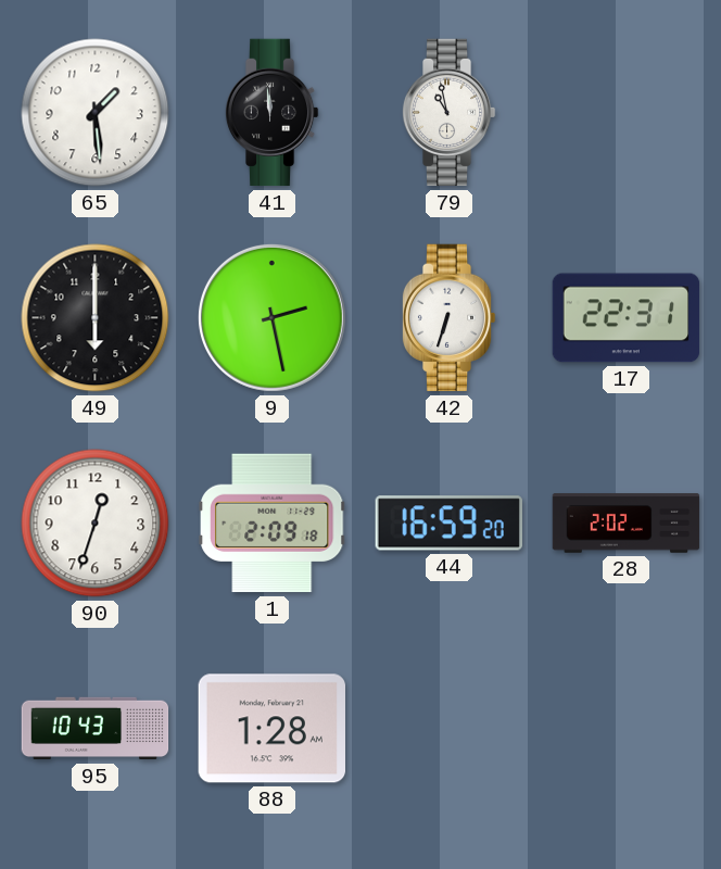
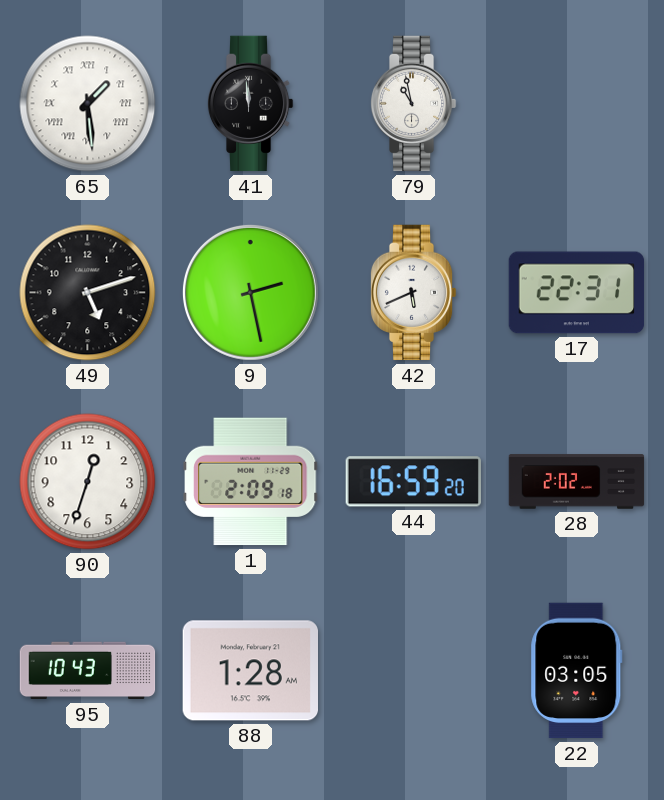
65 numerals: Arabic -> Roman
49: 6:00 -> 5:12
42: 6:33 -> 5:41
22: none -> 03:05
